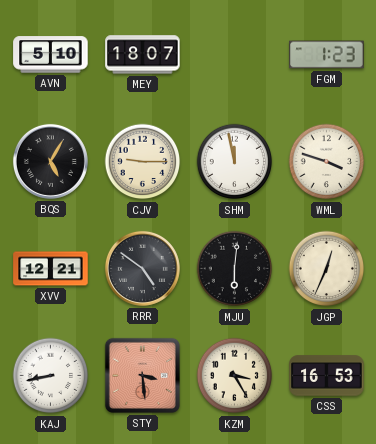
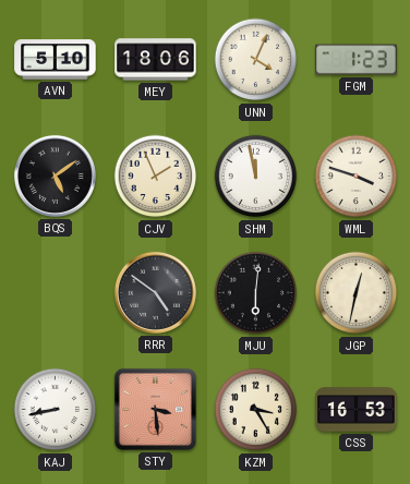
MEY: 18:07 -> 18:06
UNN: none -> 4:04
BQS: 5:05 -> 5:09
CJV: 9:15 -> 1:56
XVV: 12:21 -> none
JGP: 12:34 -> 12:32
